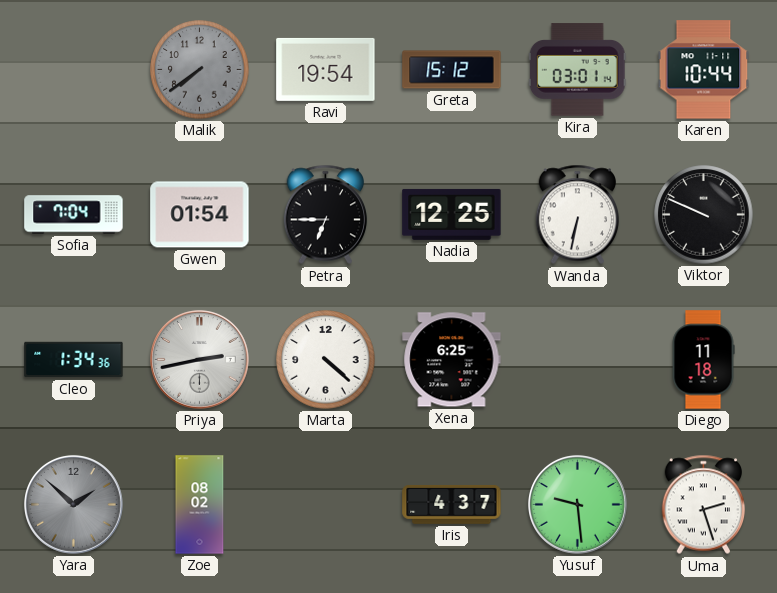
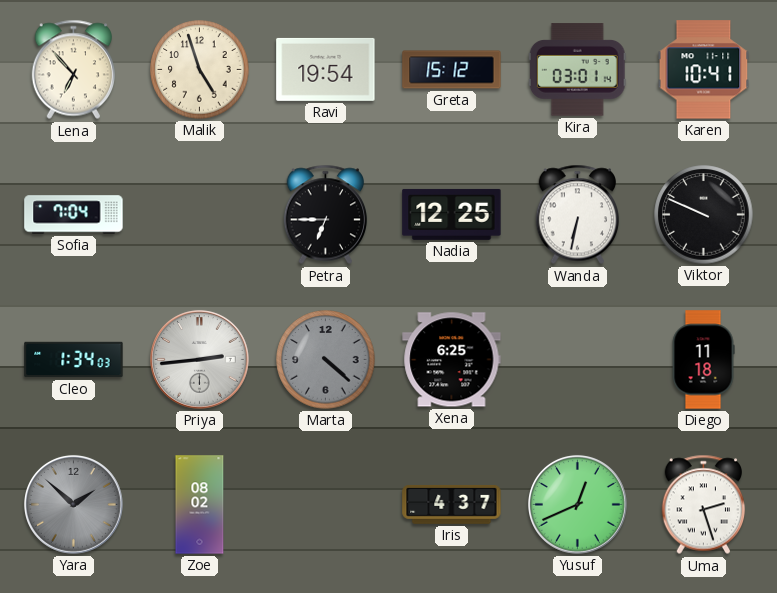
Lena: none -> 6:53
Malik: 7:39 -> 4:57
Malik dial: grey -> cream
Karen: 10:44 -> 10:41
Gwen: 01:54 -> none
Cleo: 1:34:36 -> 1:34:03
Priya: 2:43 -> 2:44
Marta dial: white -> grey
Yusuf: 9:29 -> 12:41
